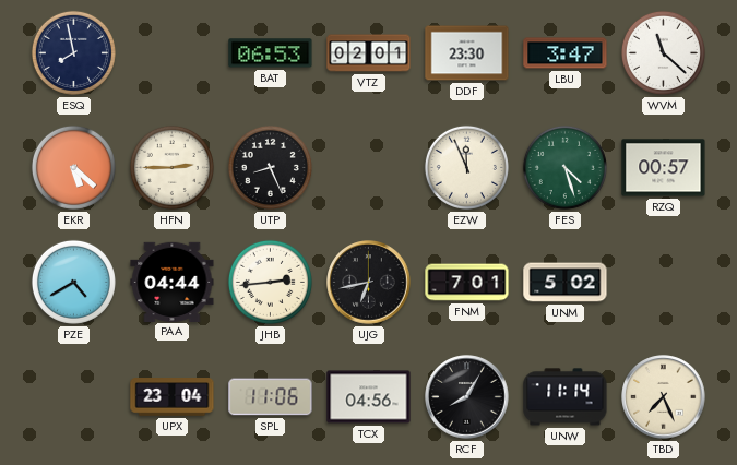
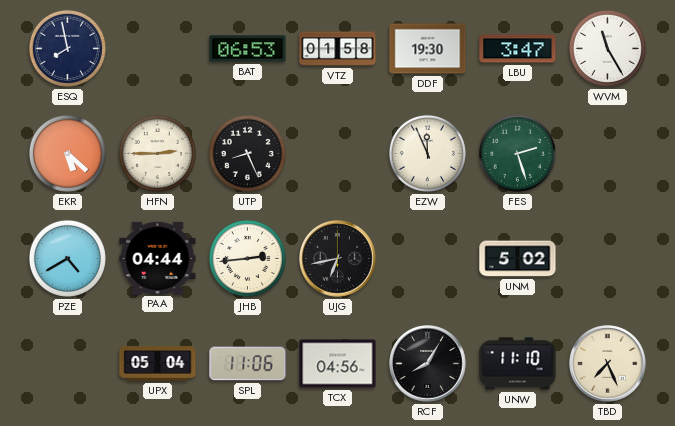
VTZ: 02:01 -> 01:58
DDF: 23:30 -> 19:30
WVM: 11:22 -> 11:25
FES: 4:27 -> 2:27
RZQ: 00:57 -> none
FNM: 7:01 -> none
UPX: 23:04 -> 05:04
UNW: 11:14 -> 11:10
